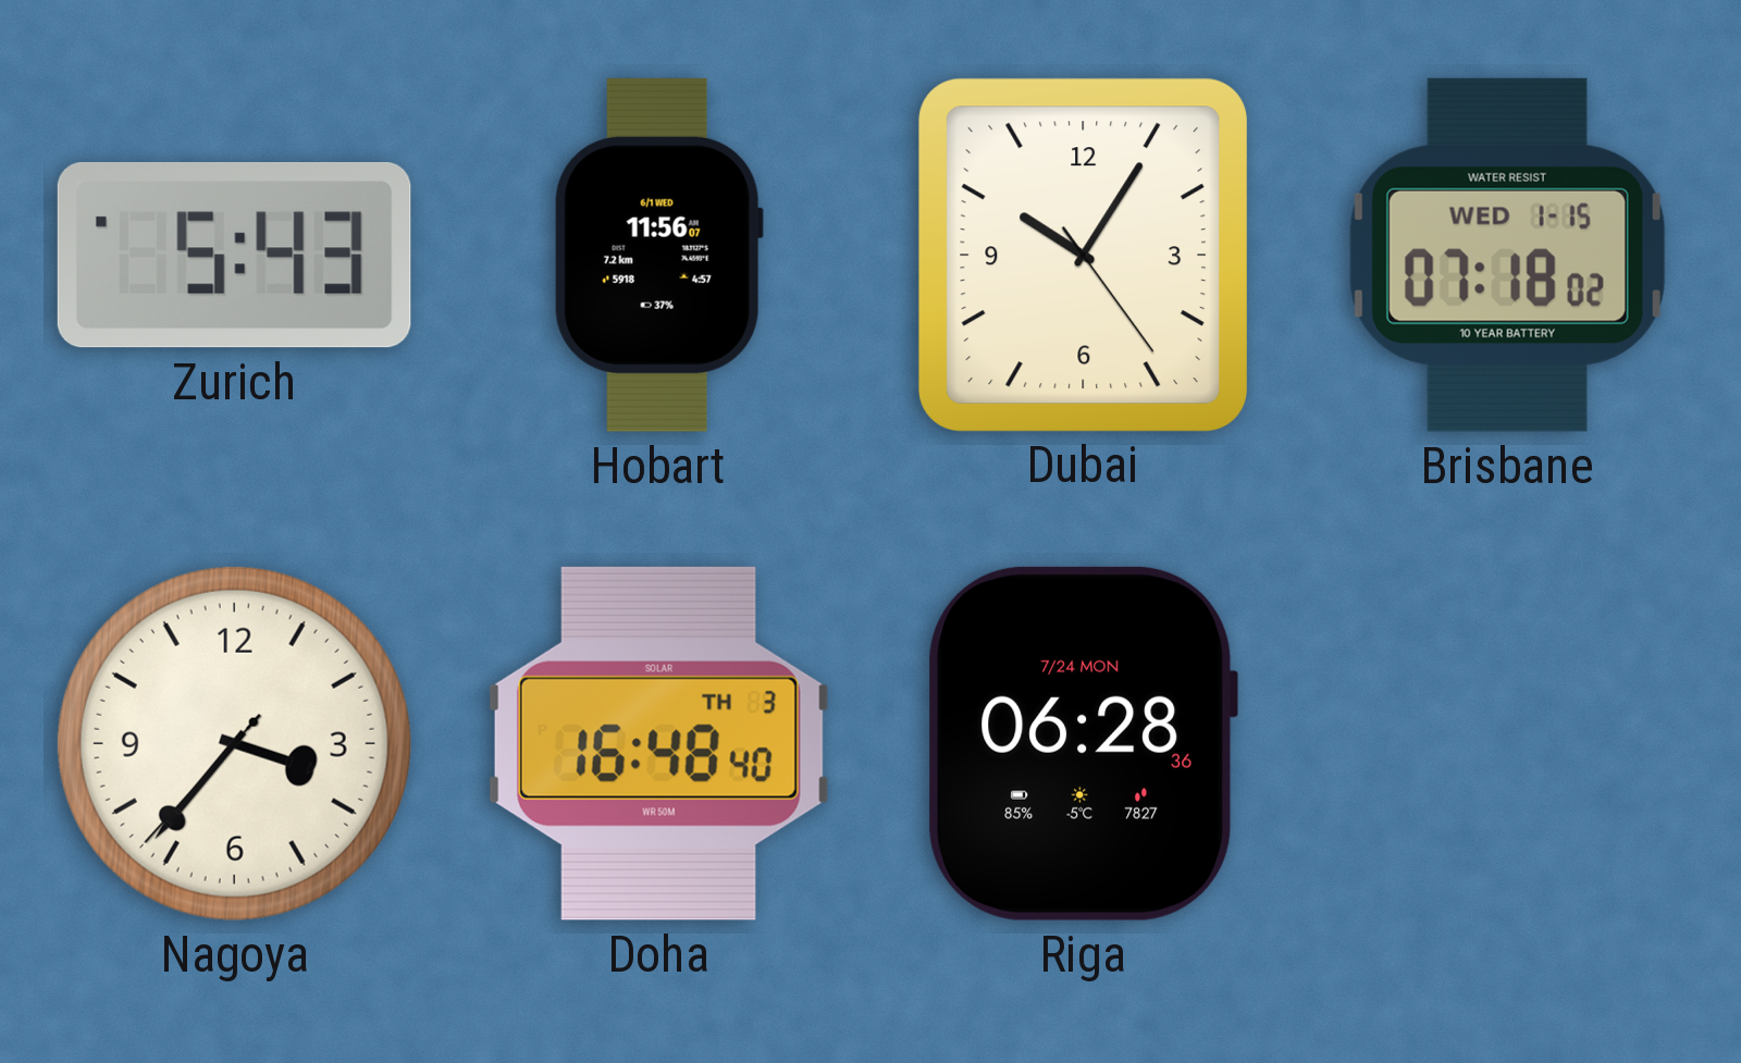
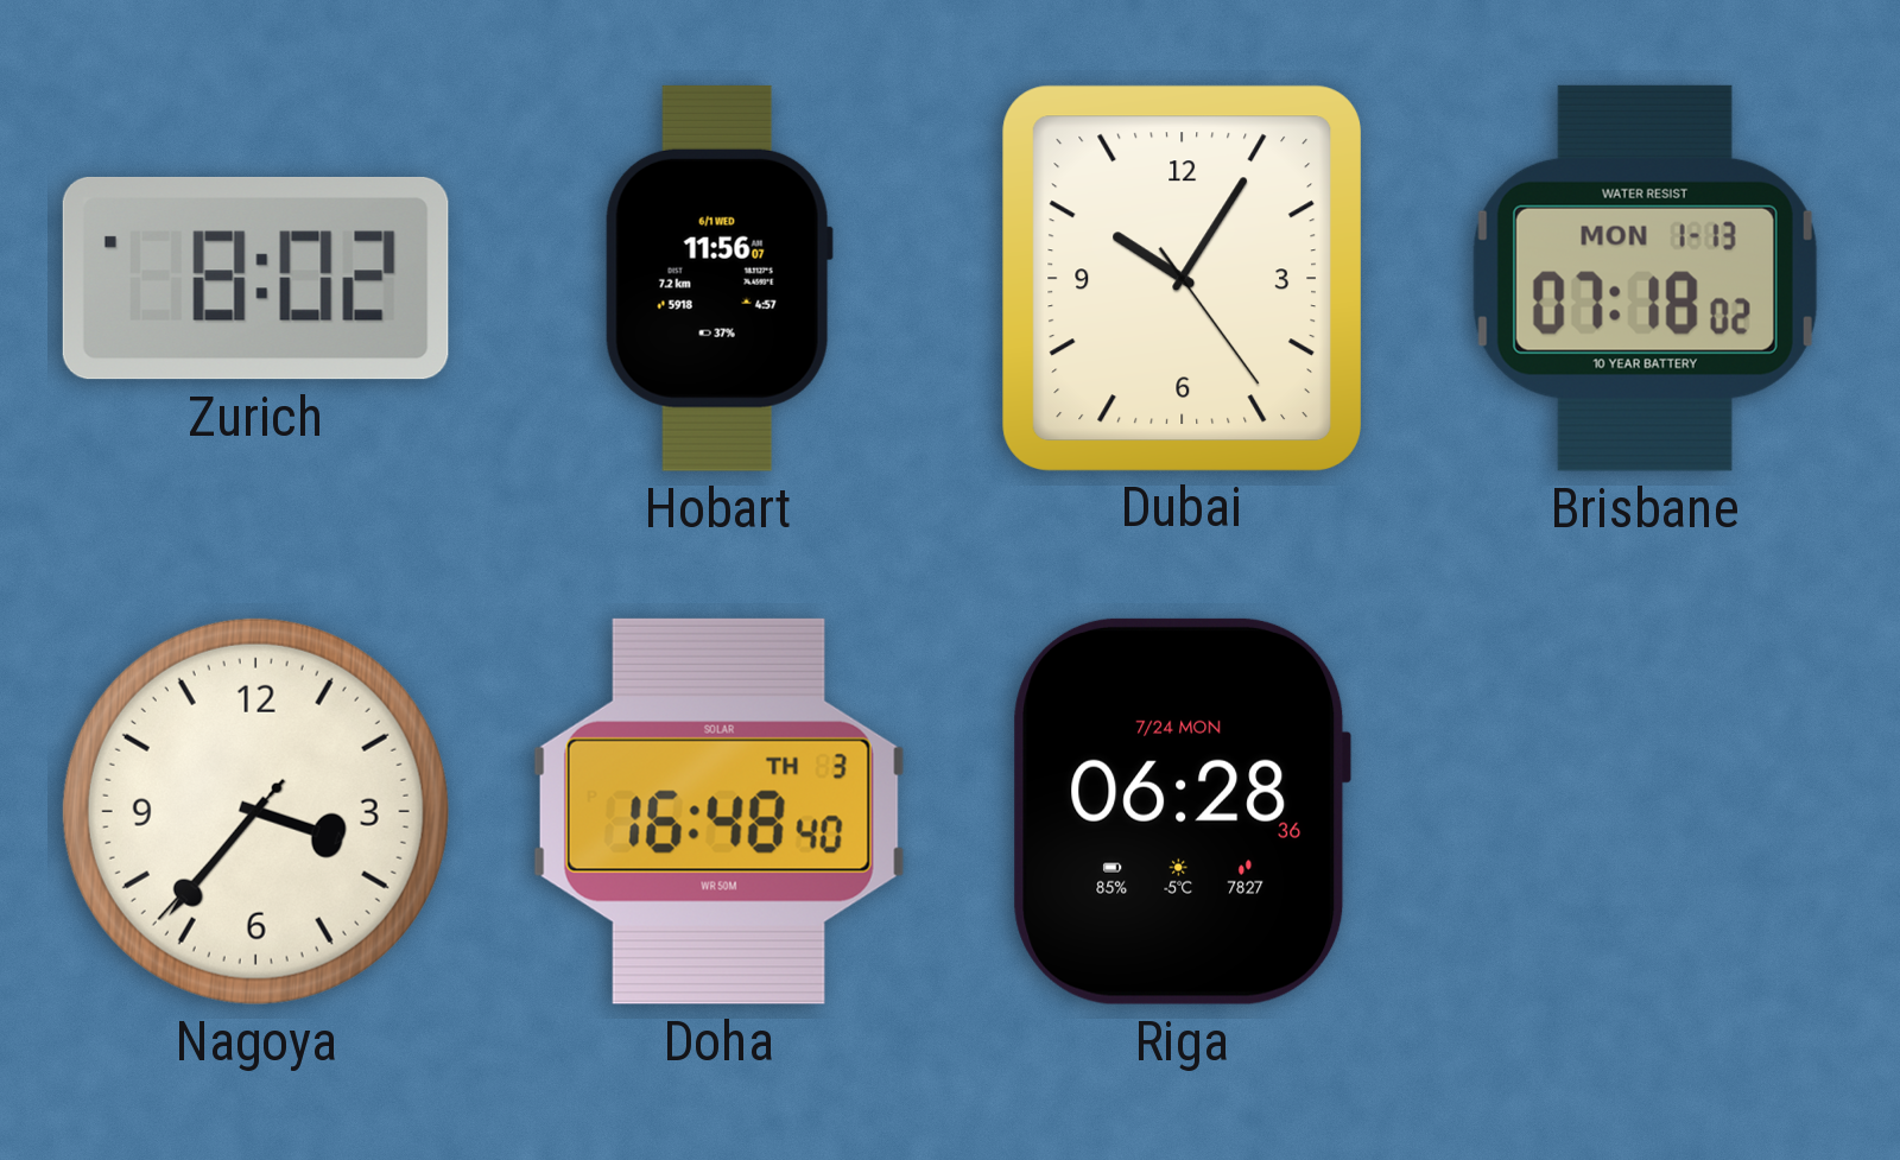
Zurich: 5:43 -> 8:02
Brisbane date: WED 1-15 -> MON 1-13
